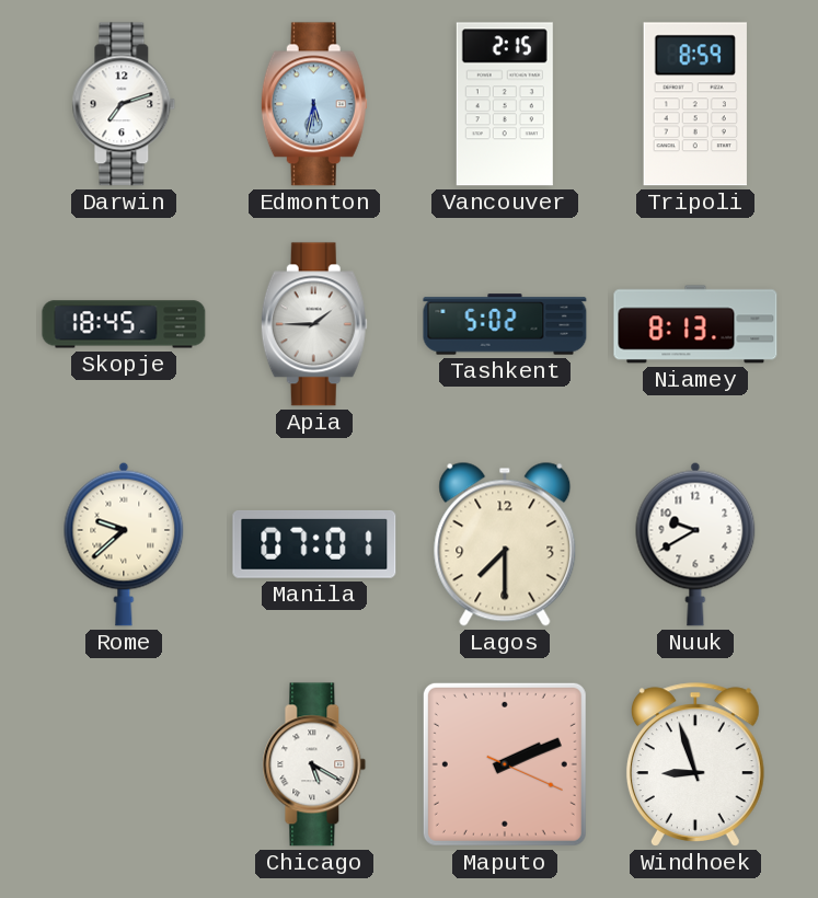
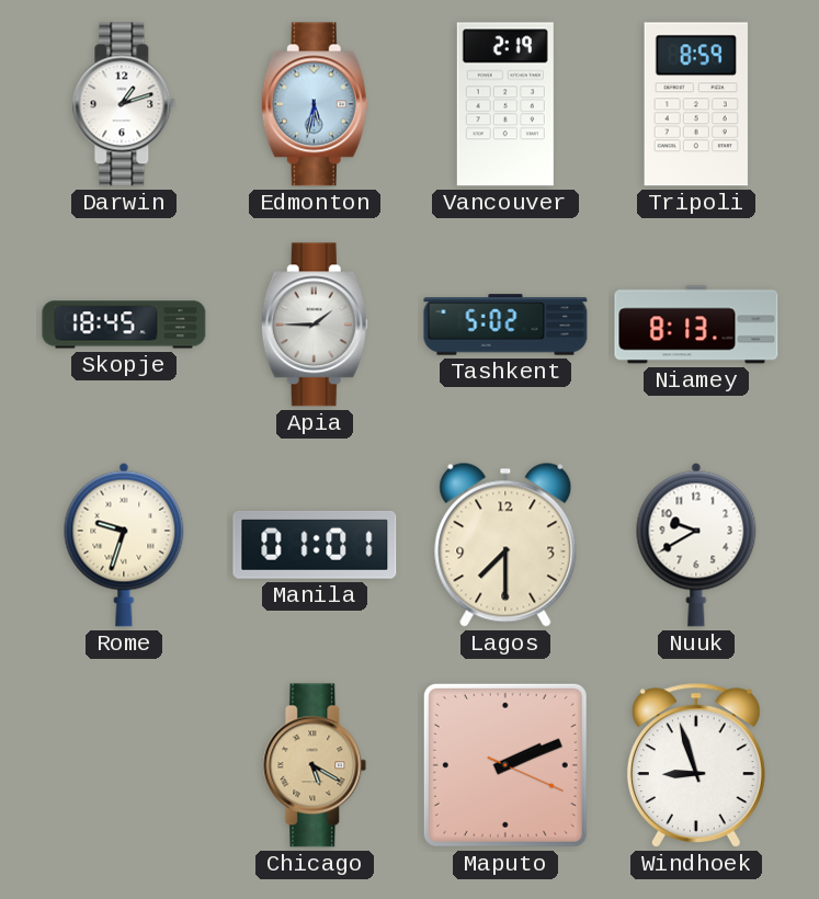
Darwin: 7:12 -> 1:12
Vancouver: 2:15 -> 2:19
Rome: 9:38 -> 9:33
Manila: 07:01 -> 01:01
Chicago dial: white -> champagne
